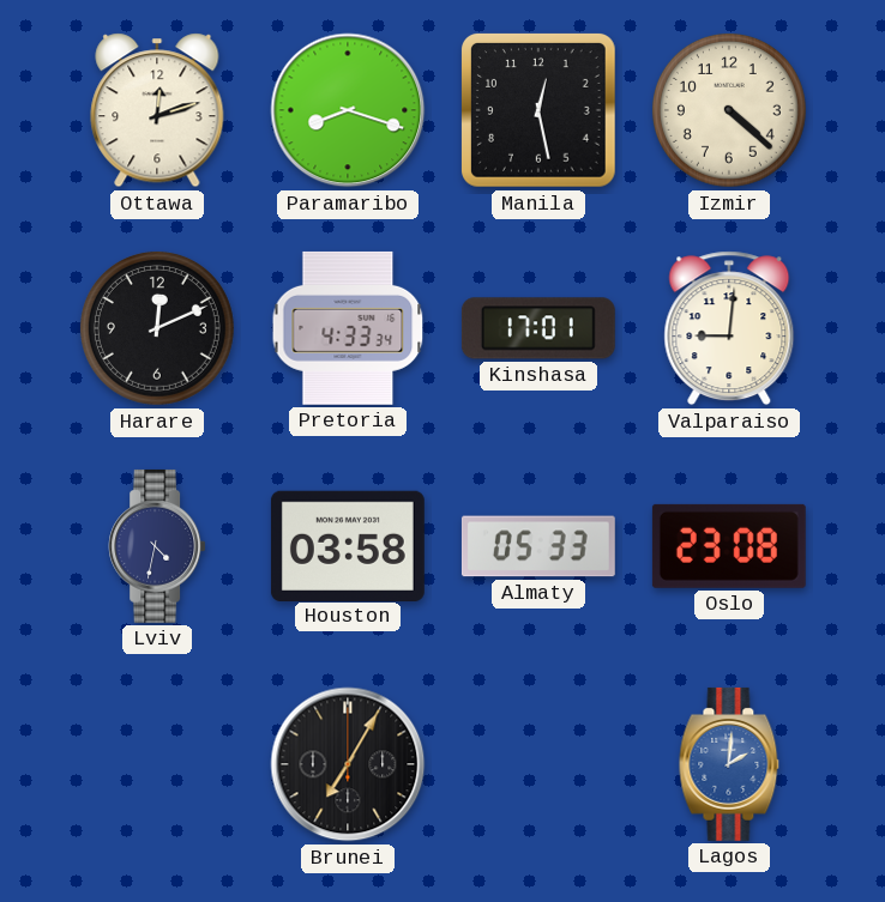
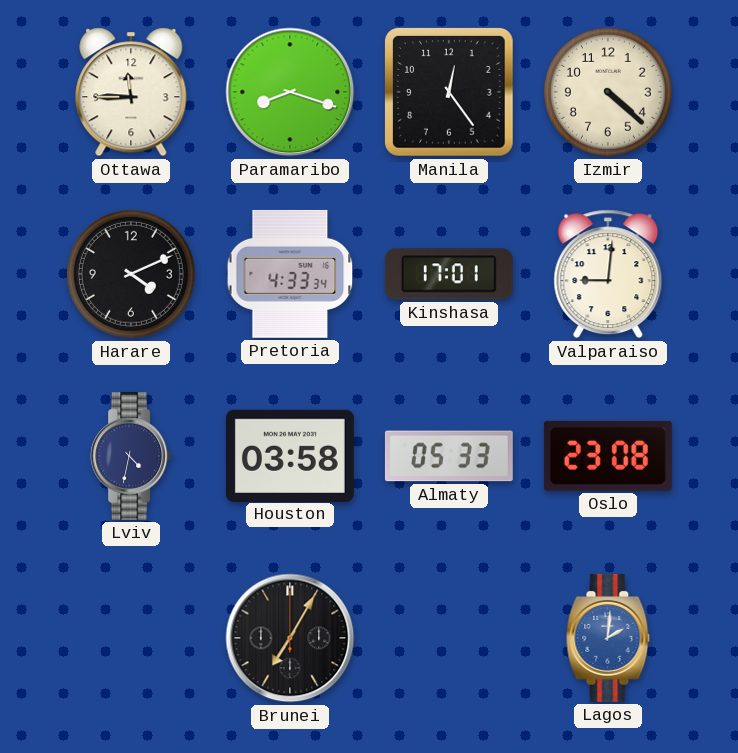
Ottawa: 12:12 -> 11:45
Manila: 12:28 -> 12:24
Harare: 12:11 -> 4:11
